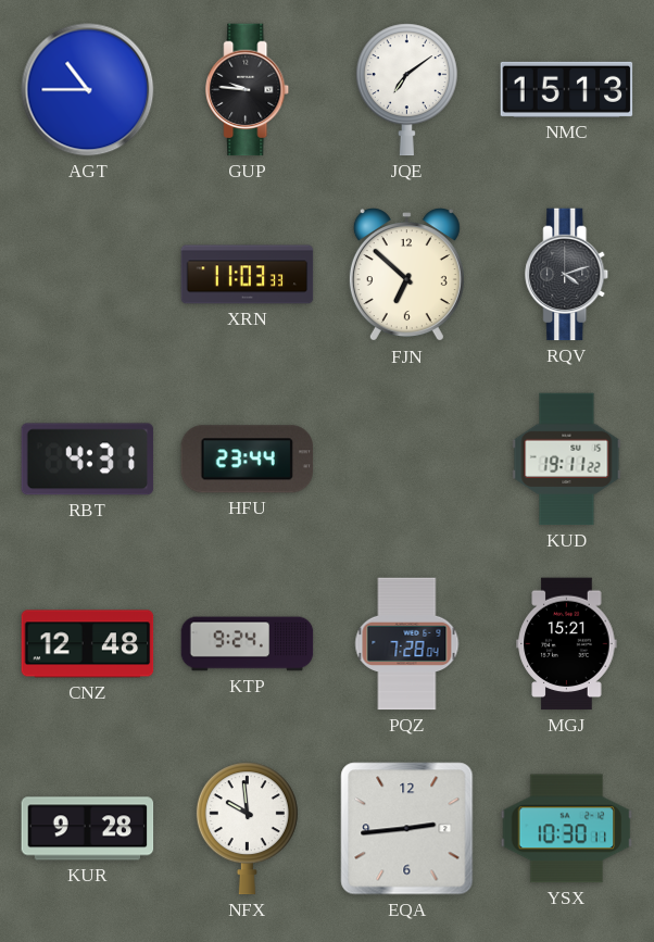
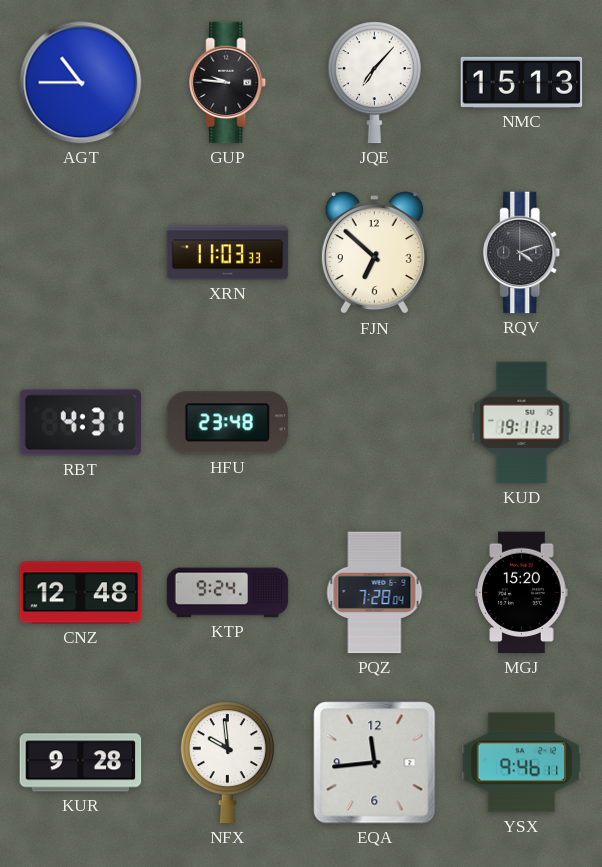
JQE: 7:09 -> 7:07
HFU: 23:44 -> 23:48
MGJ: 15:21 -> 15:20
EQA: 2:44 -> 11:44
YSX: 10:30 -> 9:46
